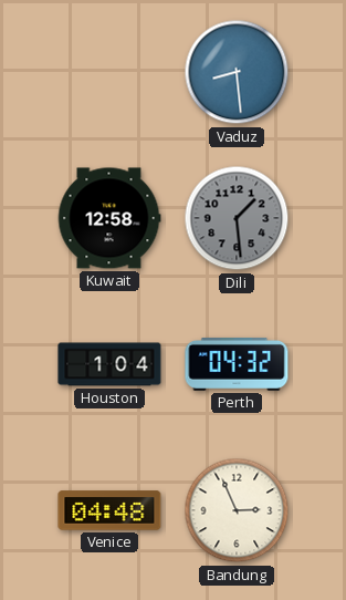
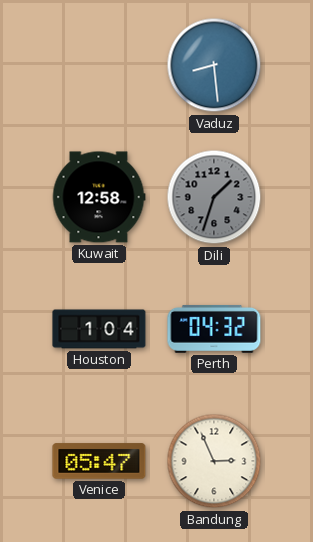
Dili: 1:29 -> 1:33
Venice: 04:48 -> 05:47
